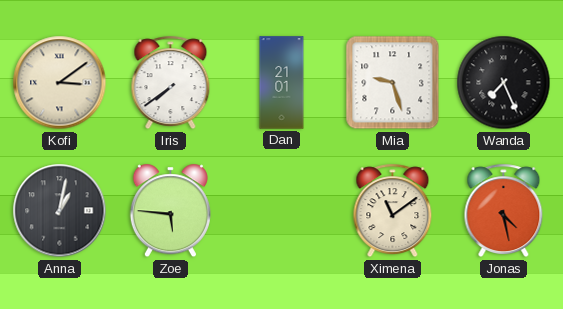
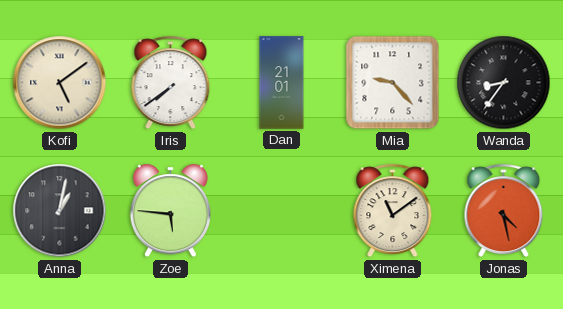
Kofi: 3:09 -> 5:09
Mia: 9:27 -> 9:23
Wanda: 7:26 -> 8:36
